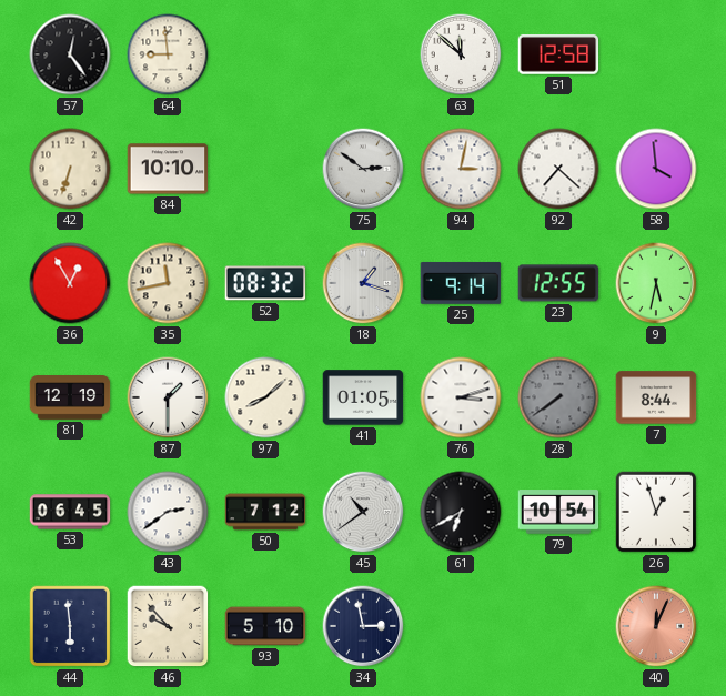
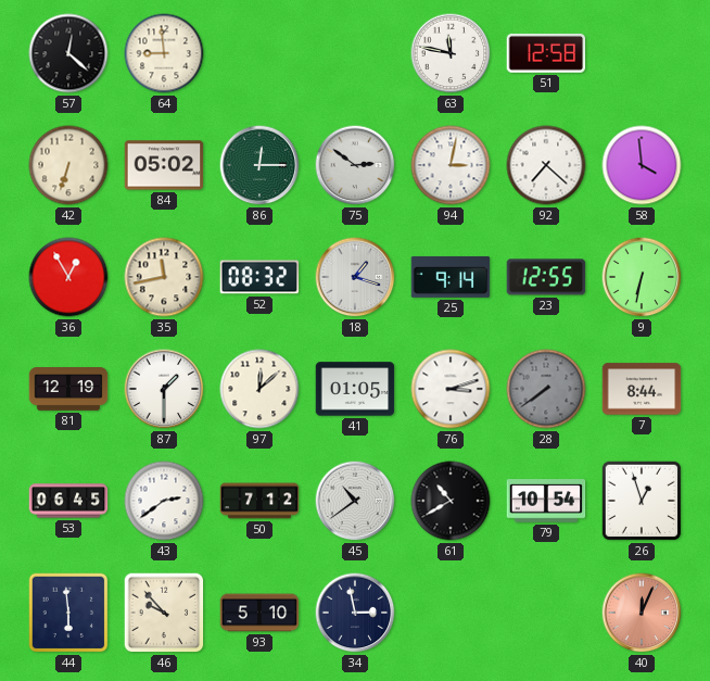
57: 12:24 -> 12:22
63: 11:52 -> 11:47
84: 10:10 -> 05:02
86: none -> 12:15
9: 5:32 -> 6:32
97: 8:08 -> 12:08
61: 6:40 -> 10:40
